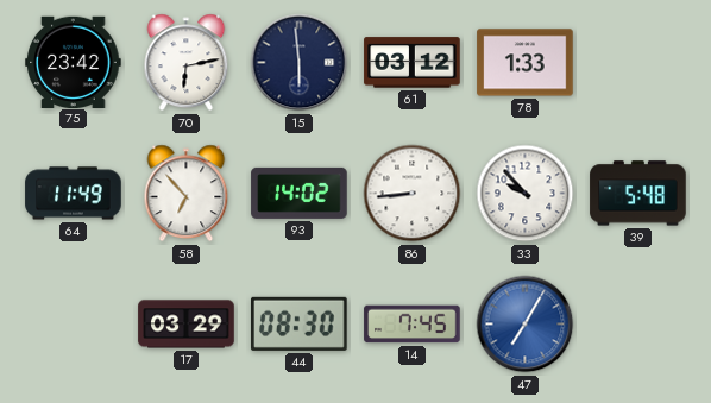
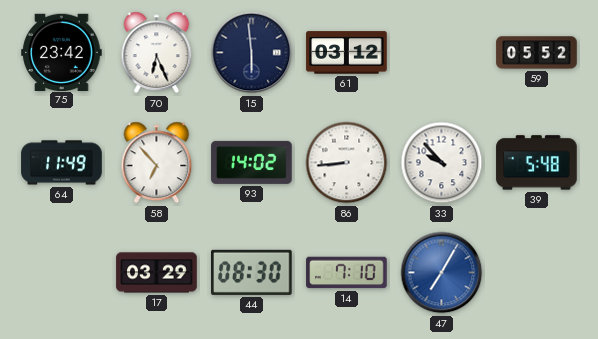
70: 6:13 -> 6:26
78: 1:33 -> none
59: none -> 05:52
14: 7:45 -> 7:10
